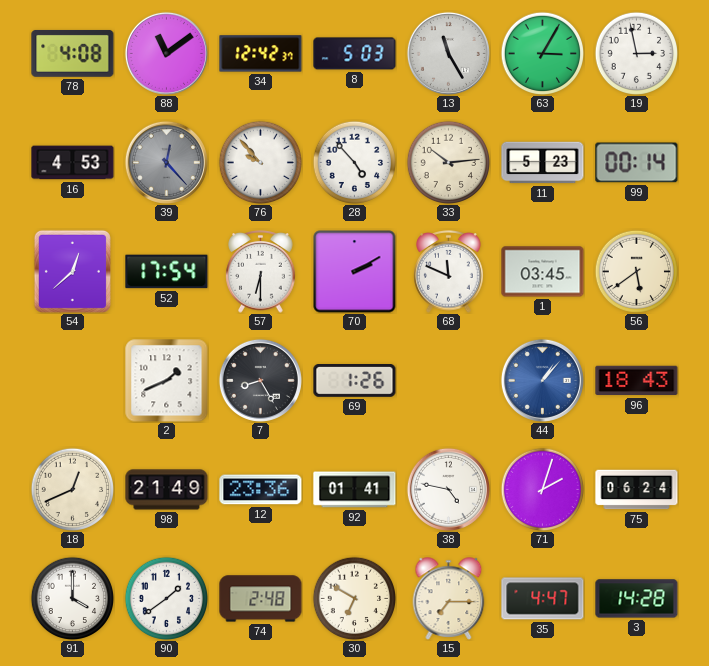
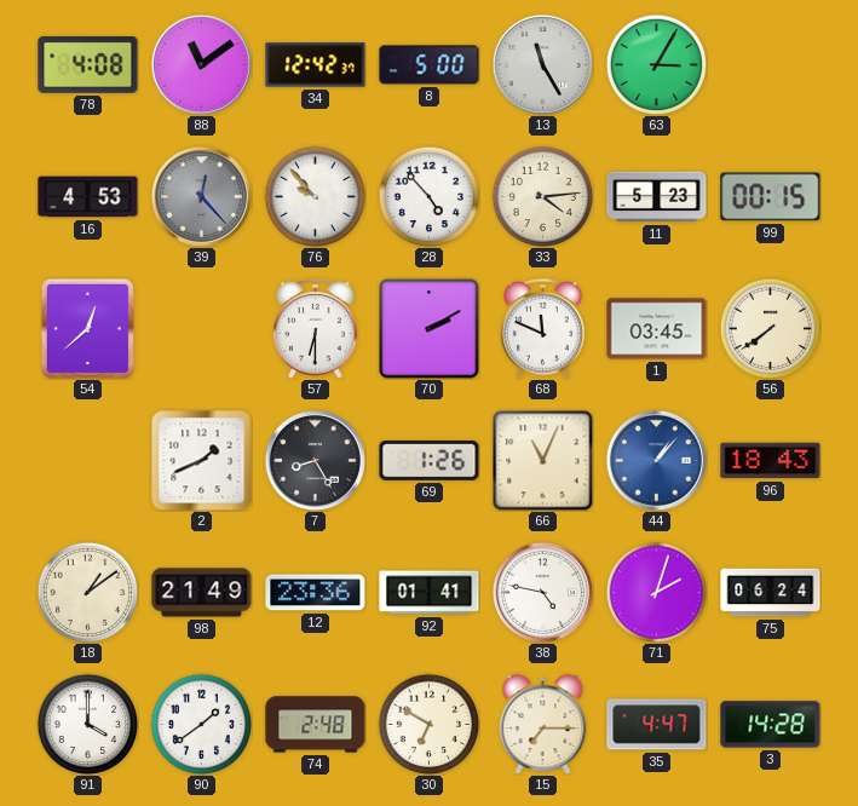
8: 5:03 -> 5:00
19: 2:58 -> none
33: 10:14 -> 4:14
99: 00:14 -> 00:15
52: 17:54 -> none
56: 5:39 -> 7:39
66: none -> 11:04
18: 12:41 -> 1:09
